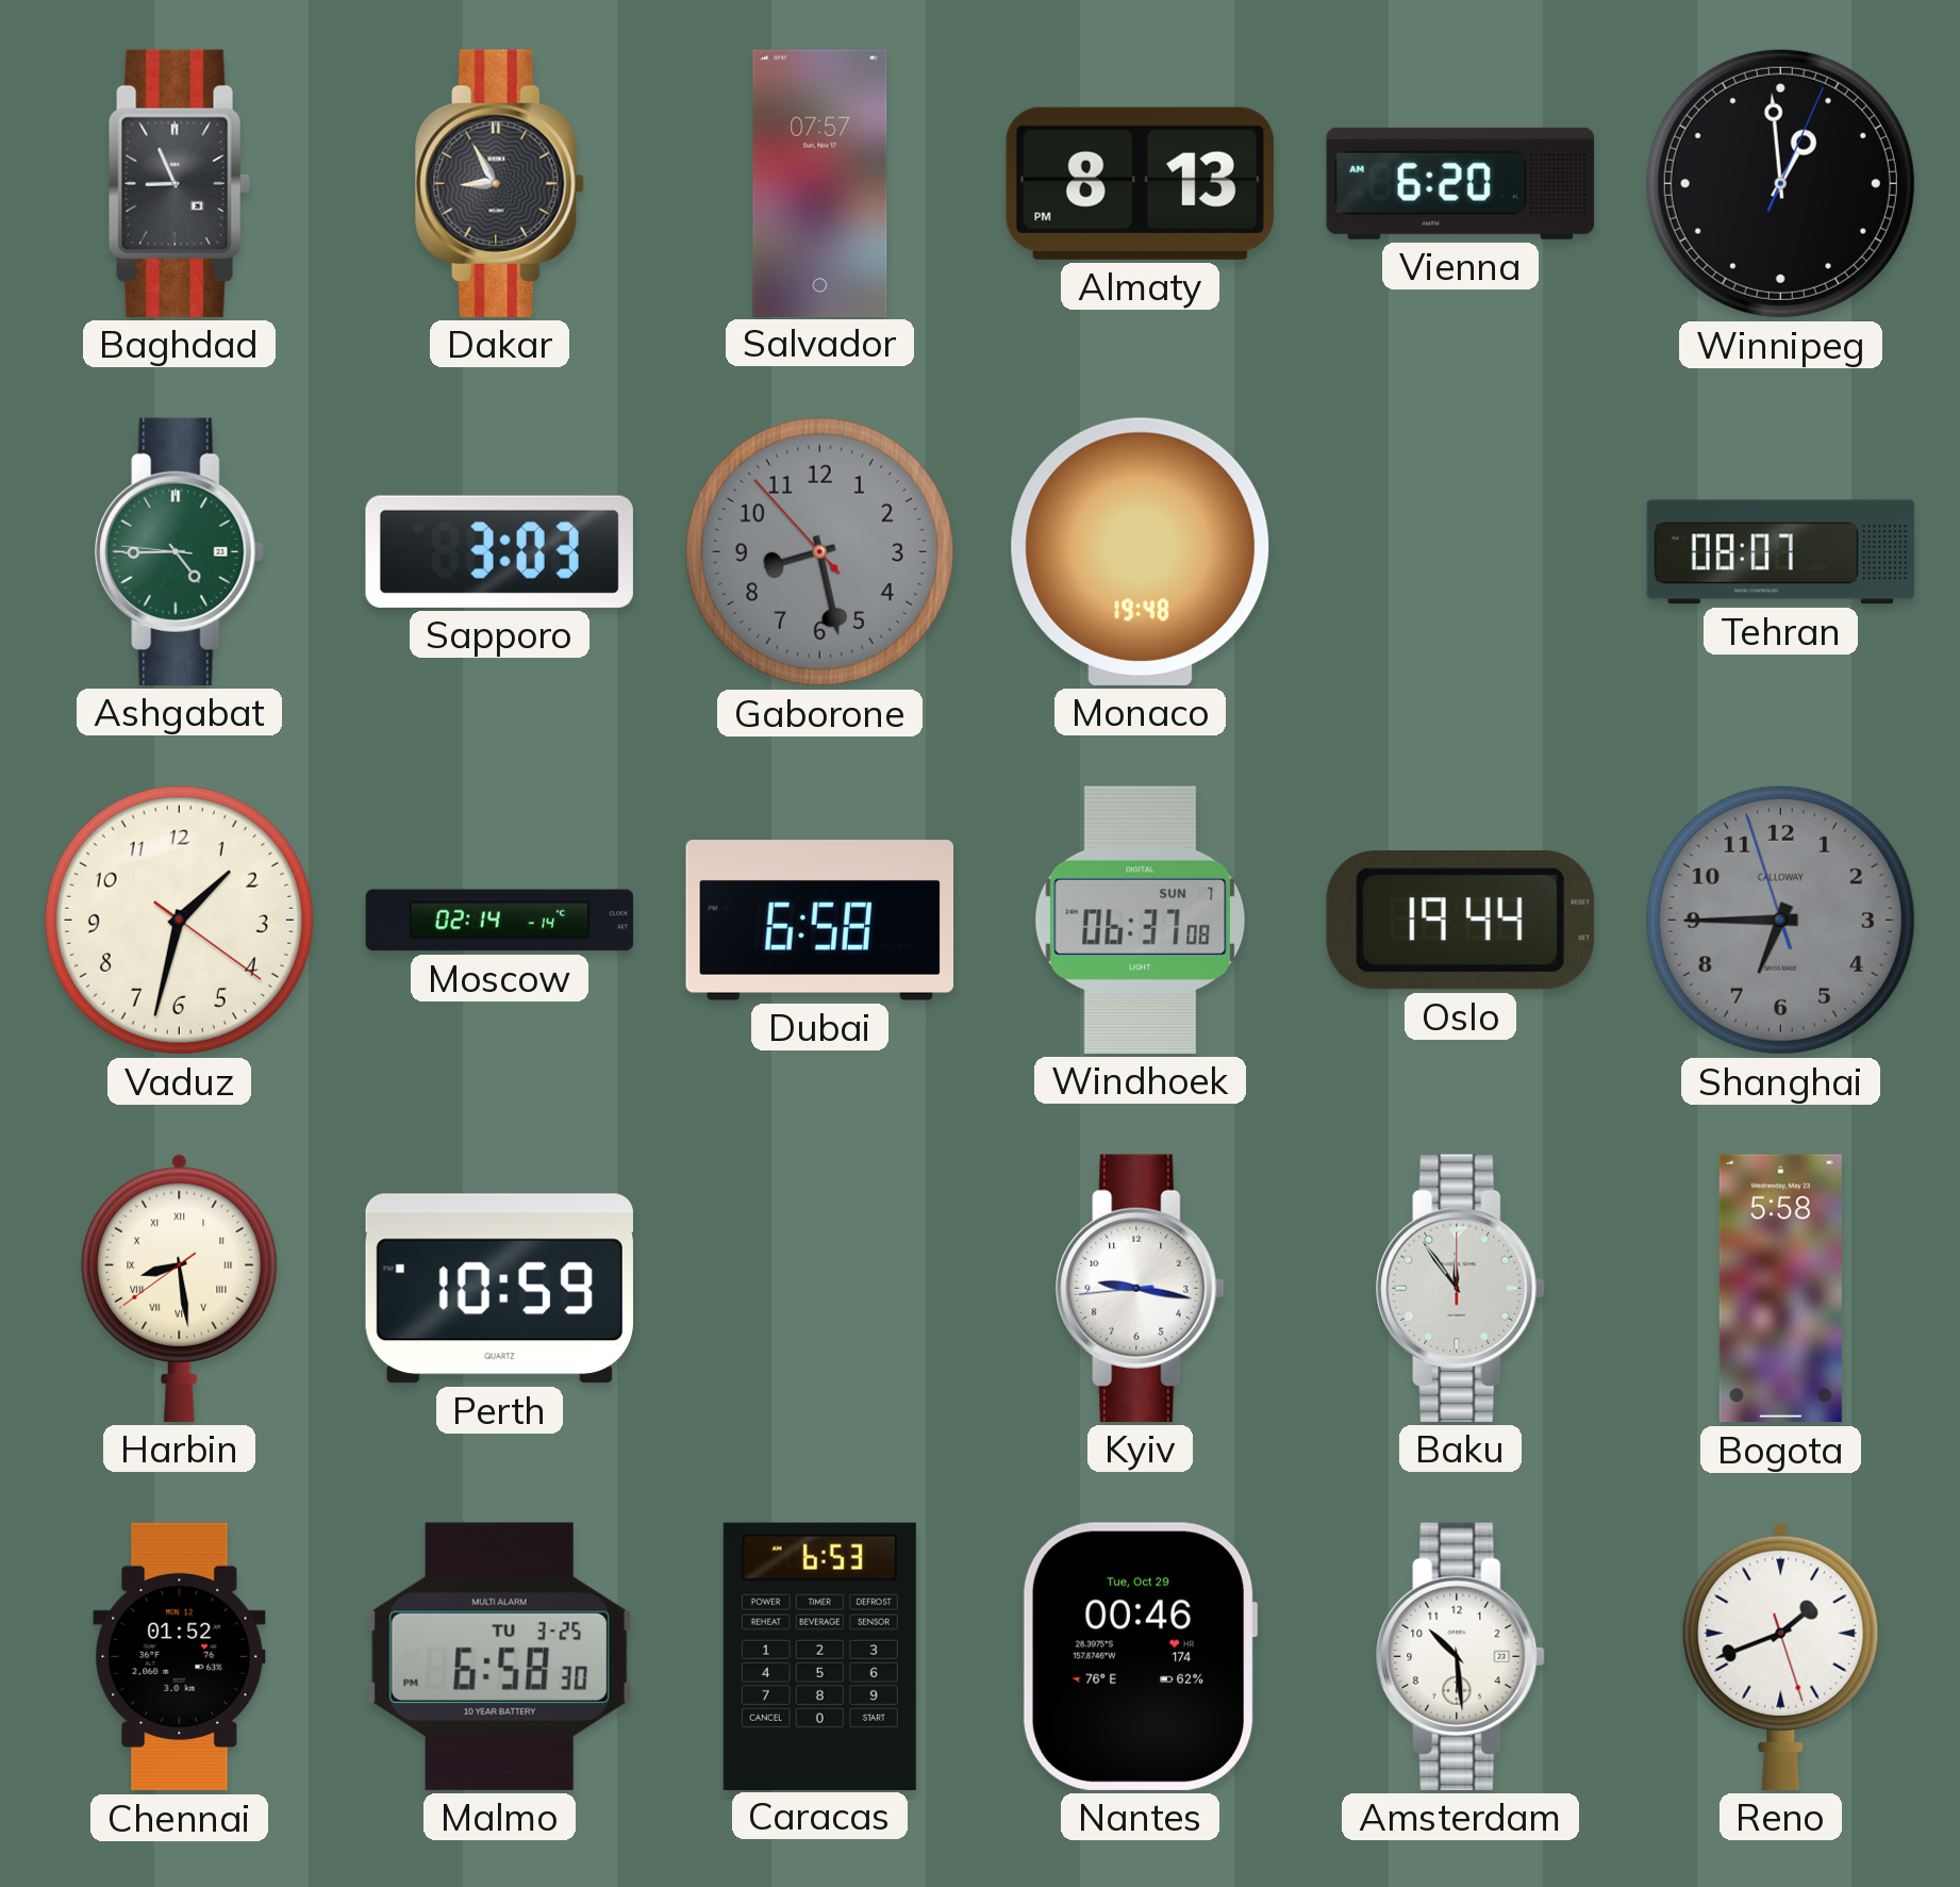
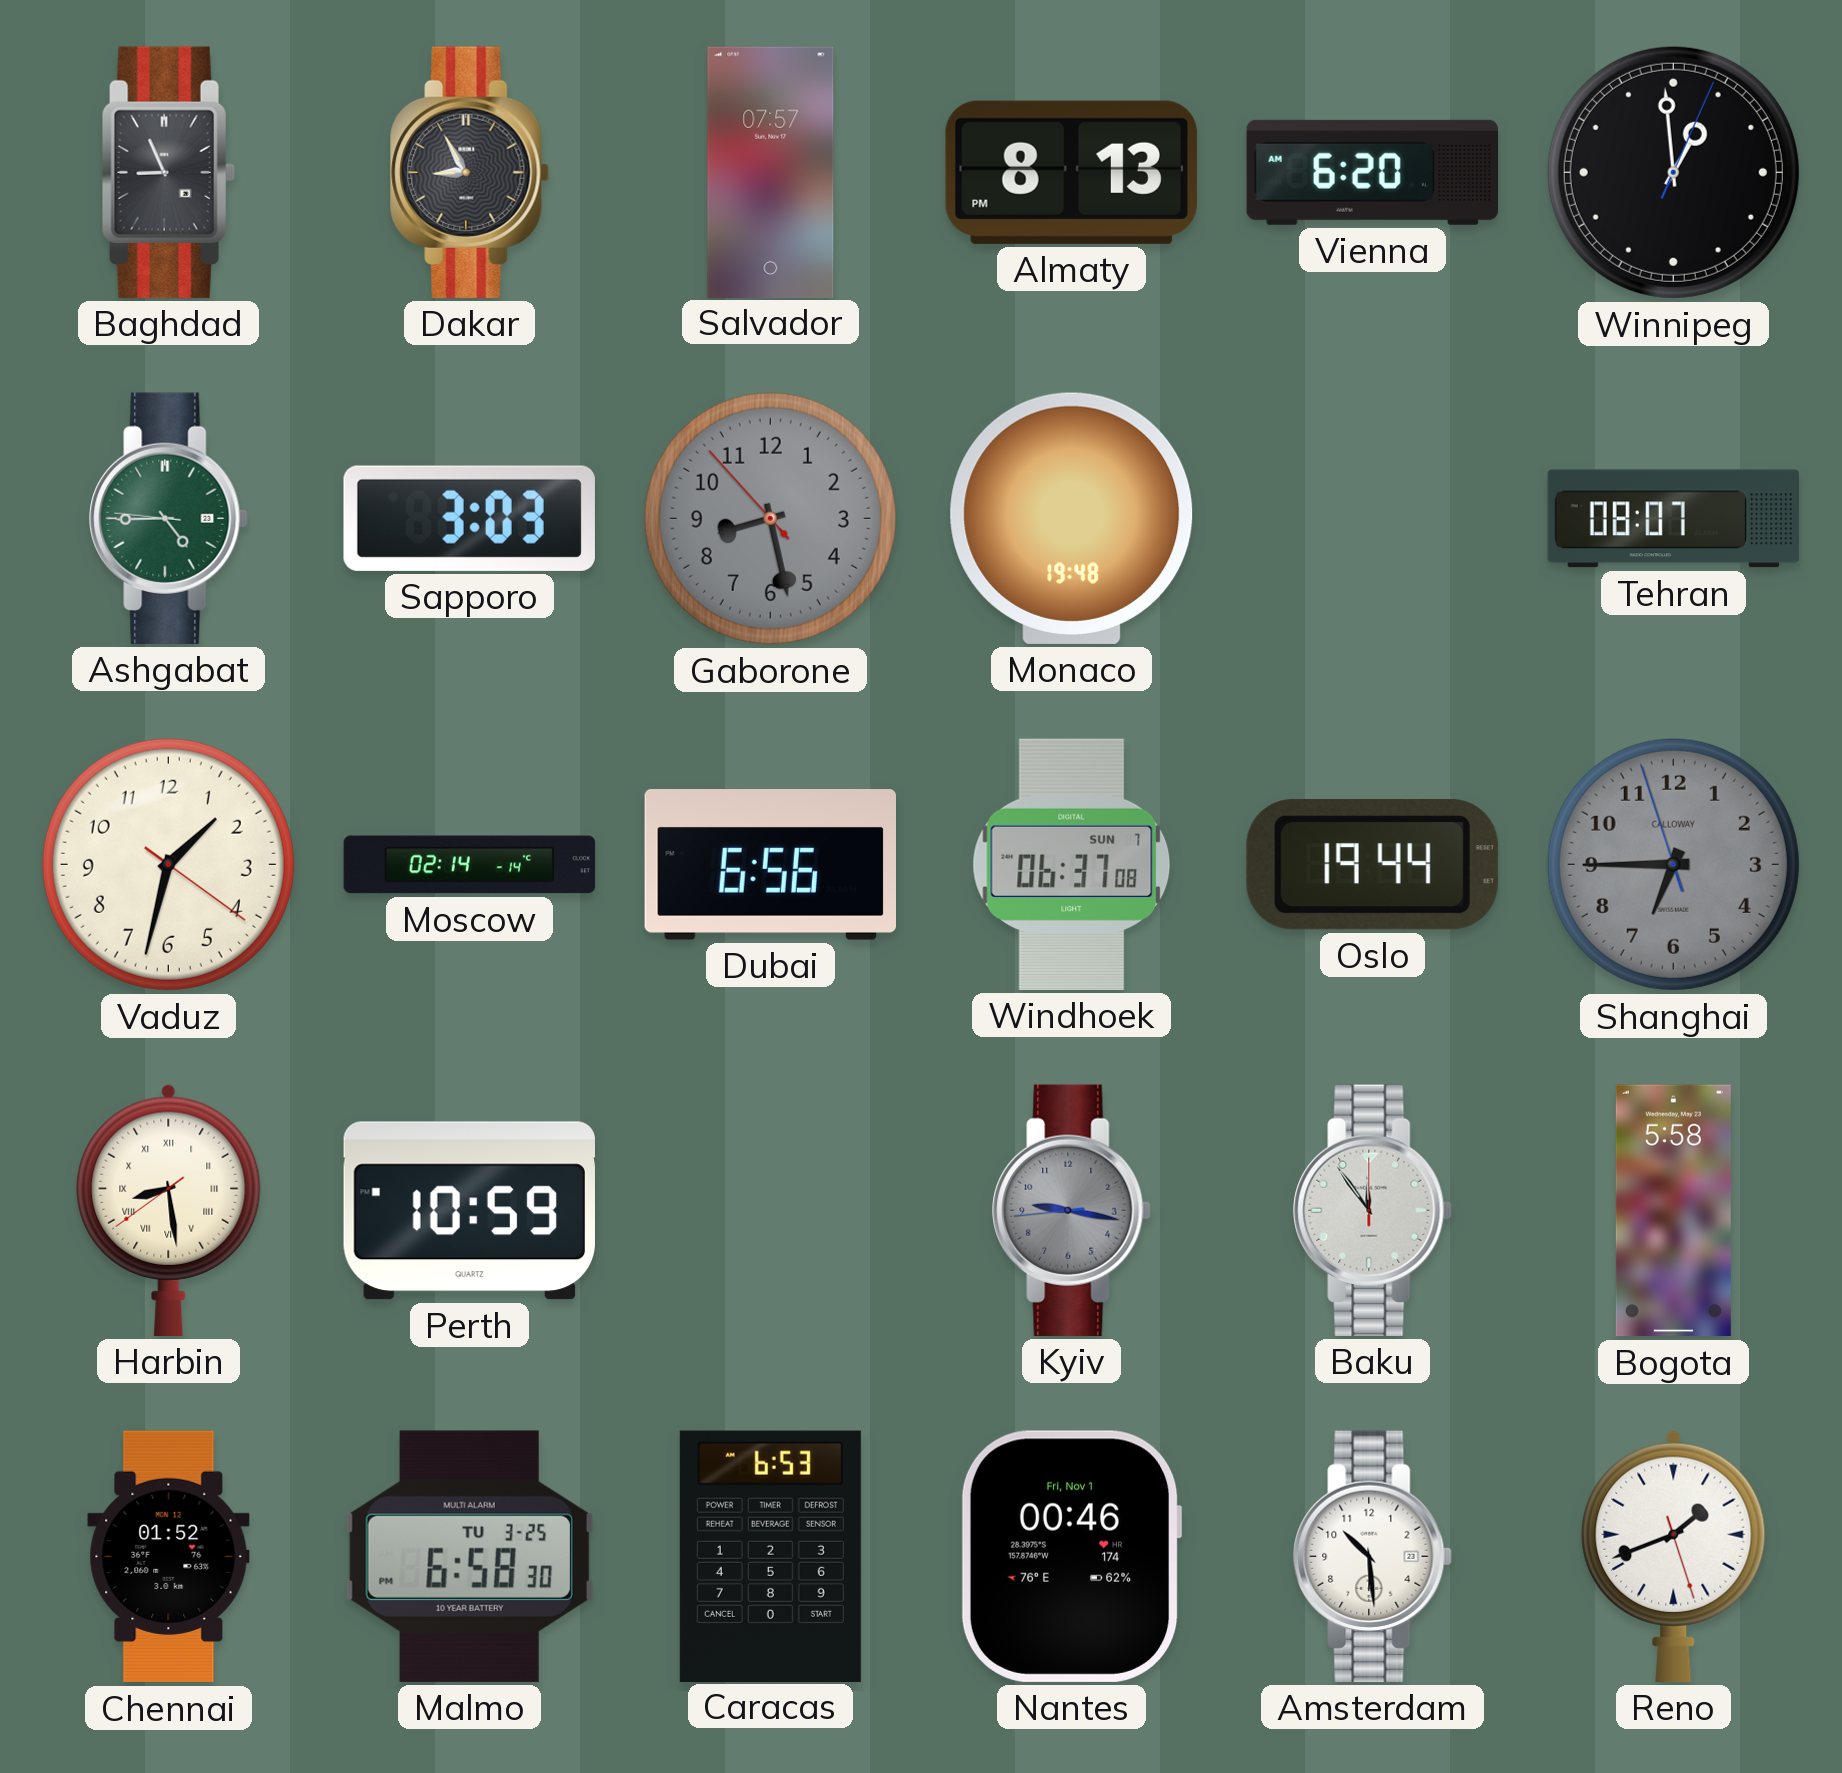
Dubai: 6:58 -> 6:56
Kyiv dial: white -> grey
Nantes date: Tue, Oct 29 -> Fri, Nov 1
